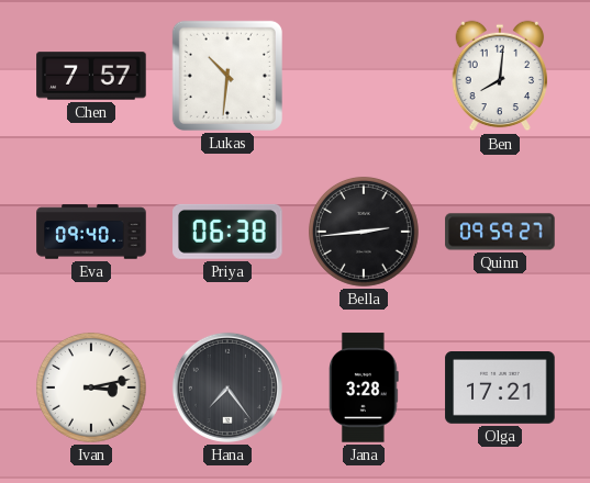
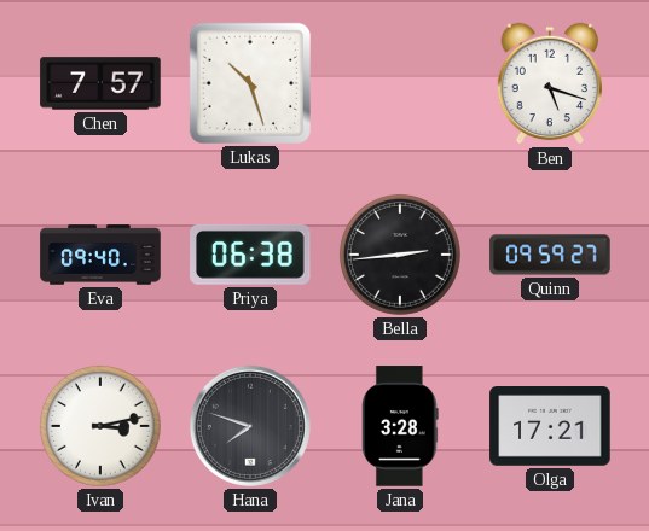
Lukas: 10:31 -> 10:27
Ben: 8:01 -> 5:18
Hana: 7:24 -> 7:48
